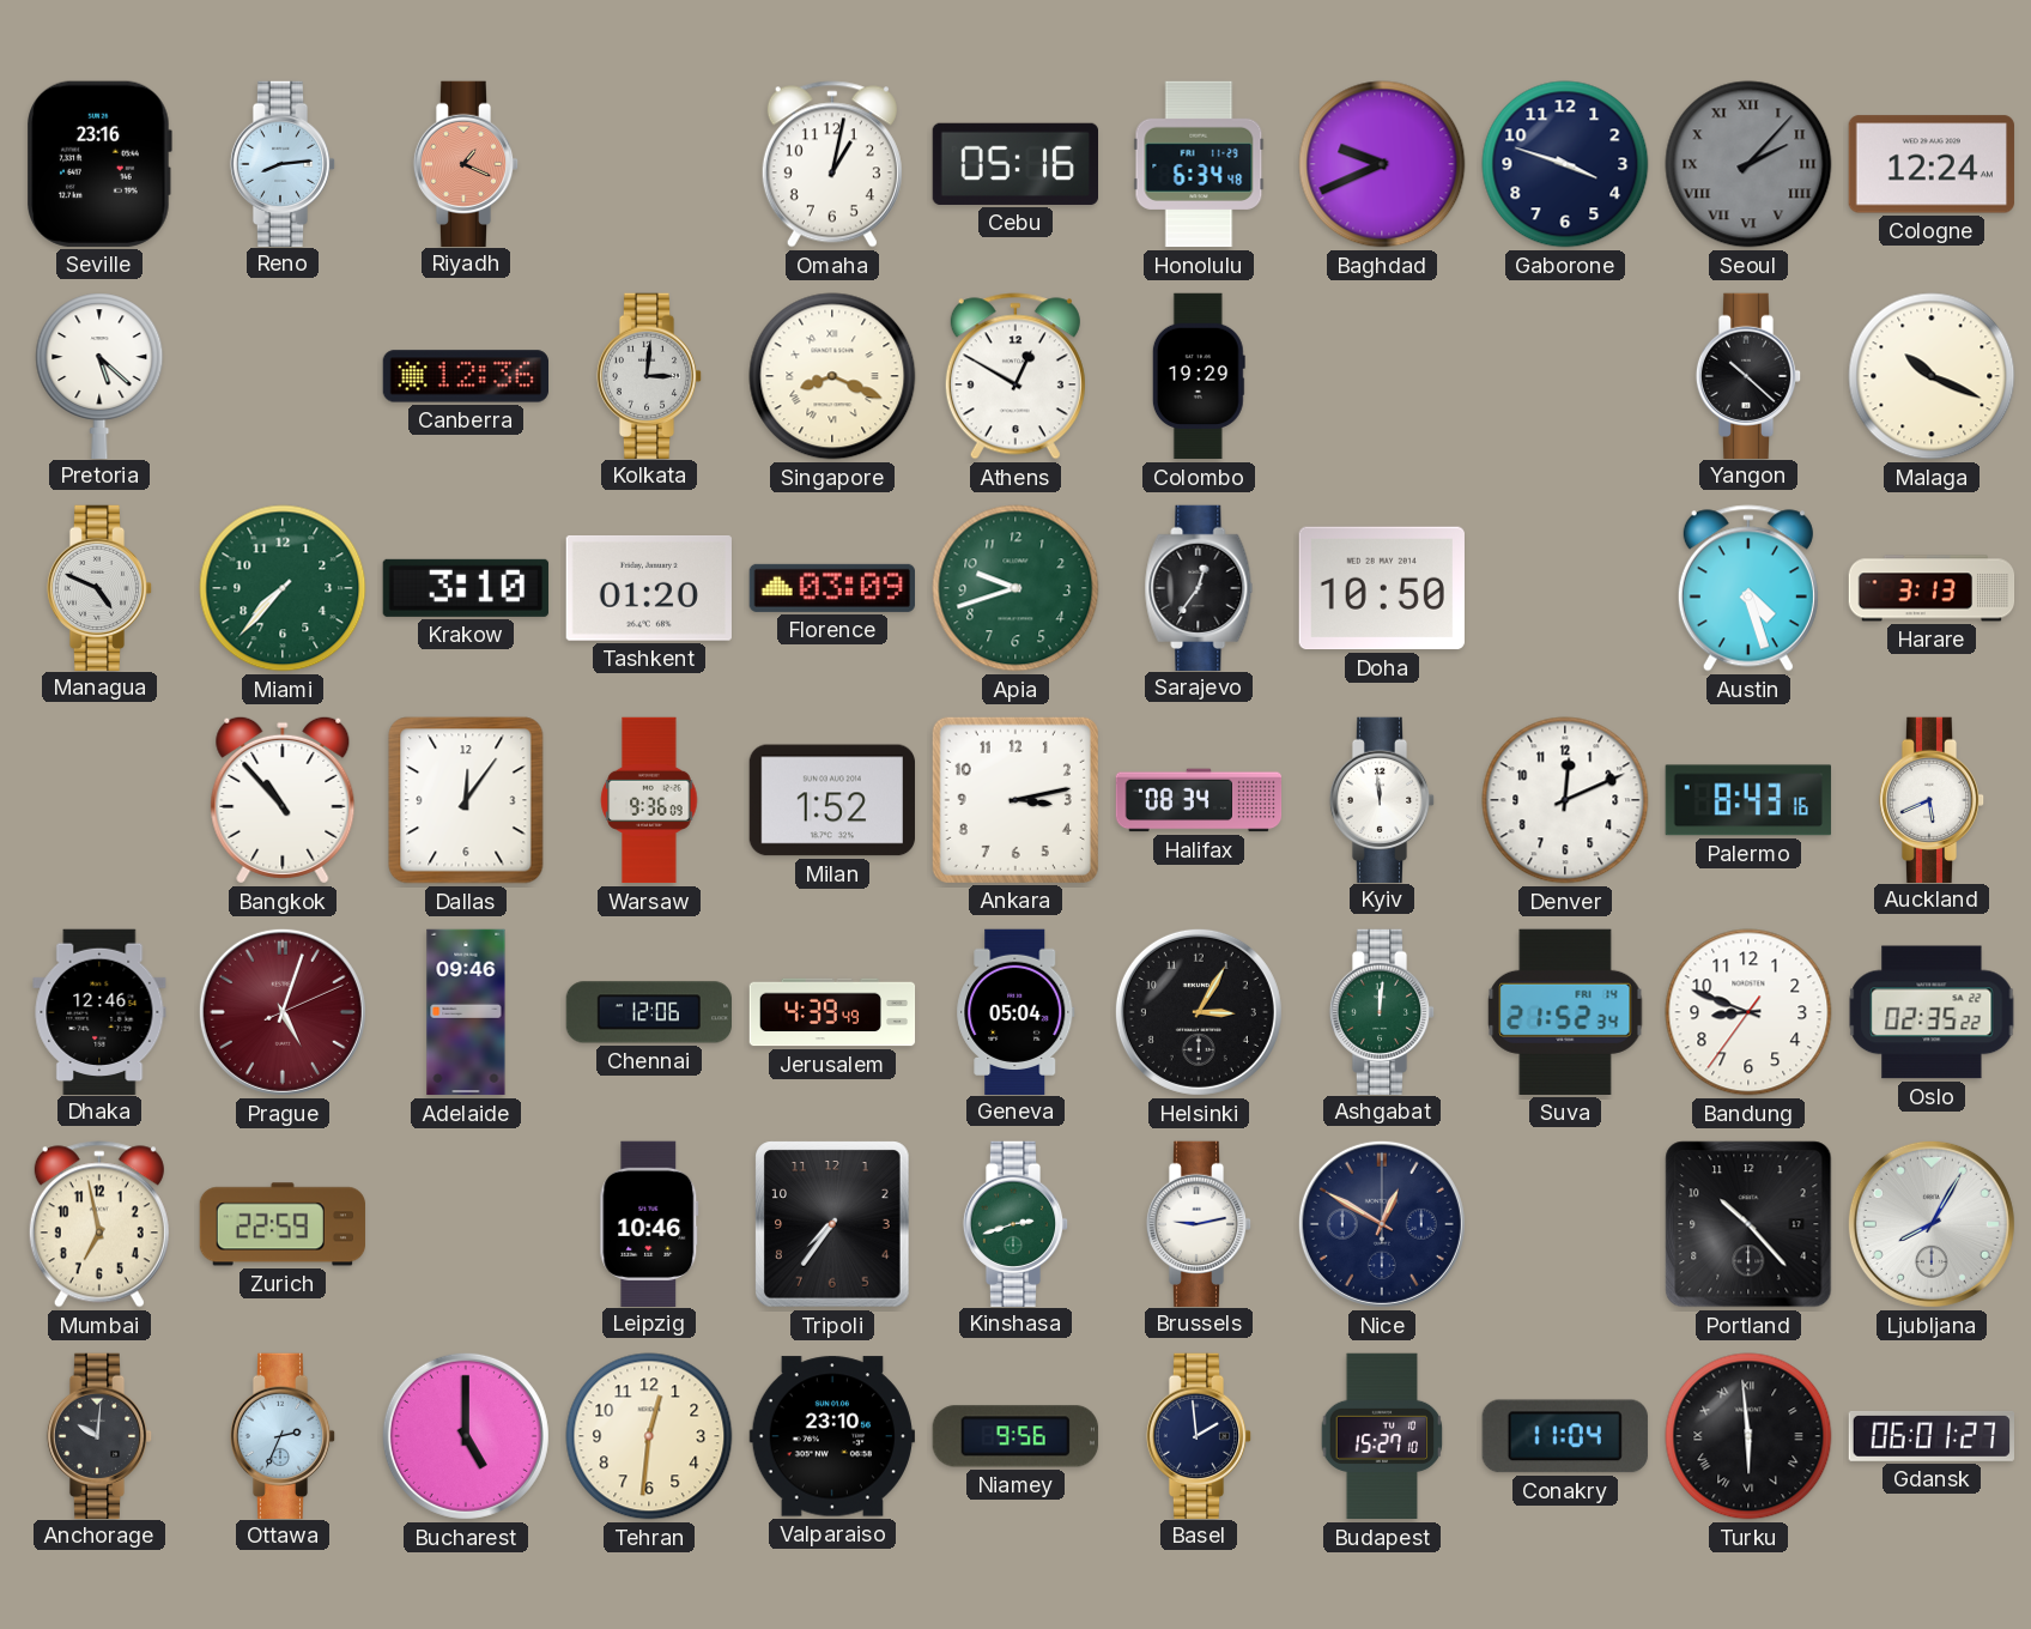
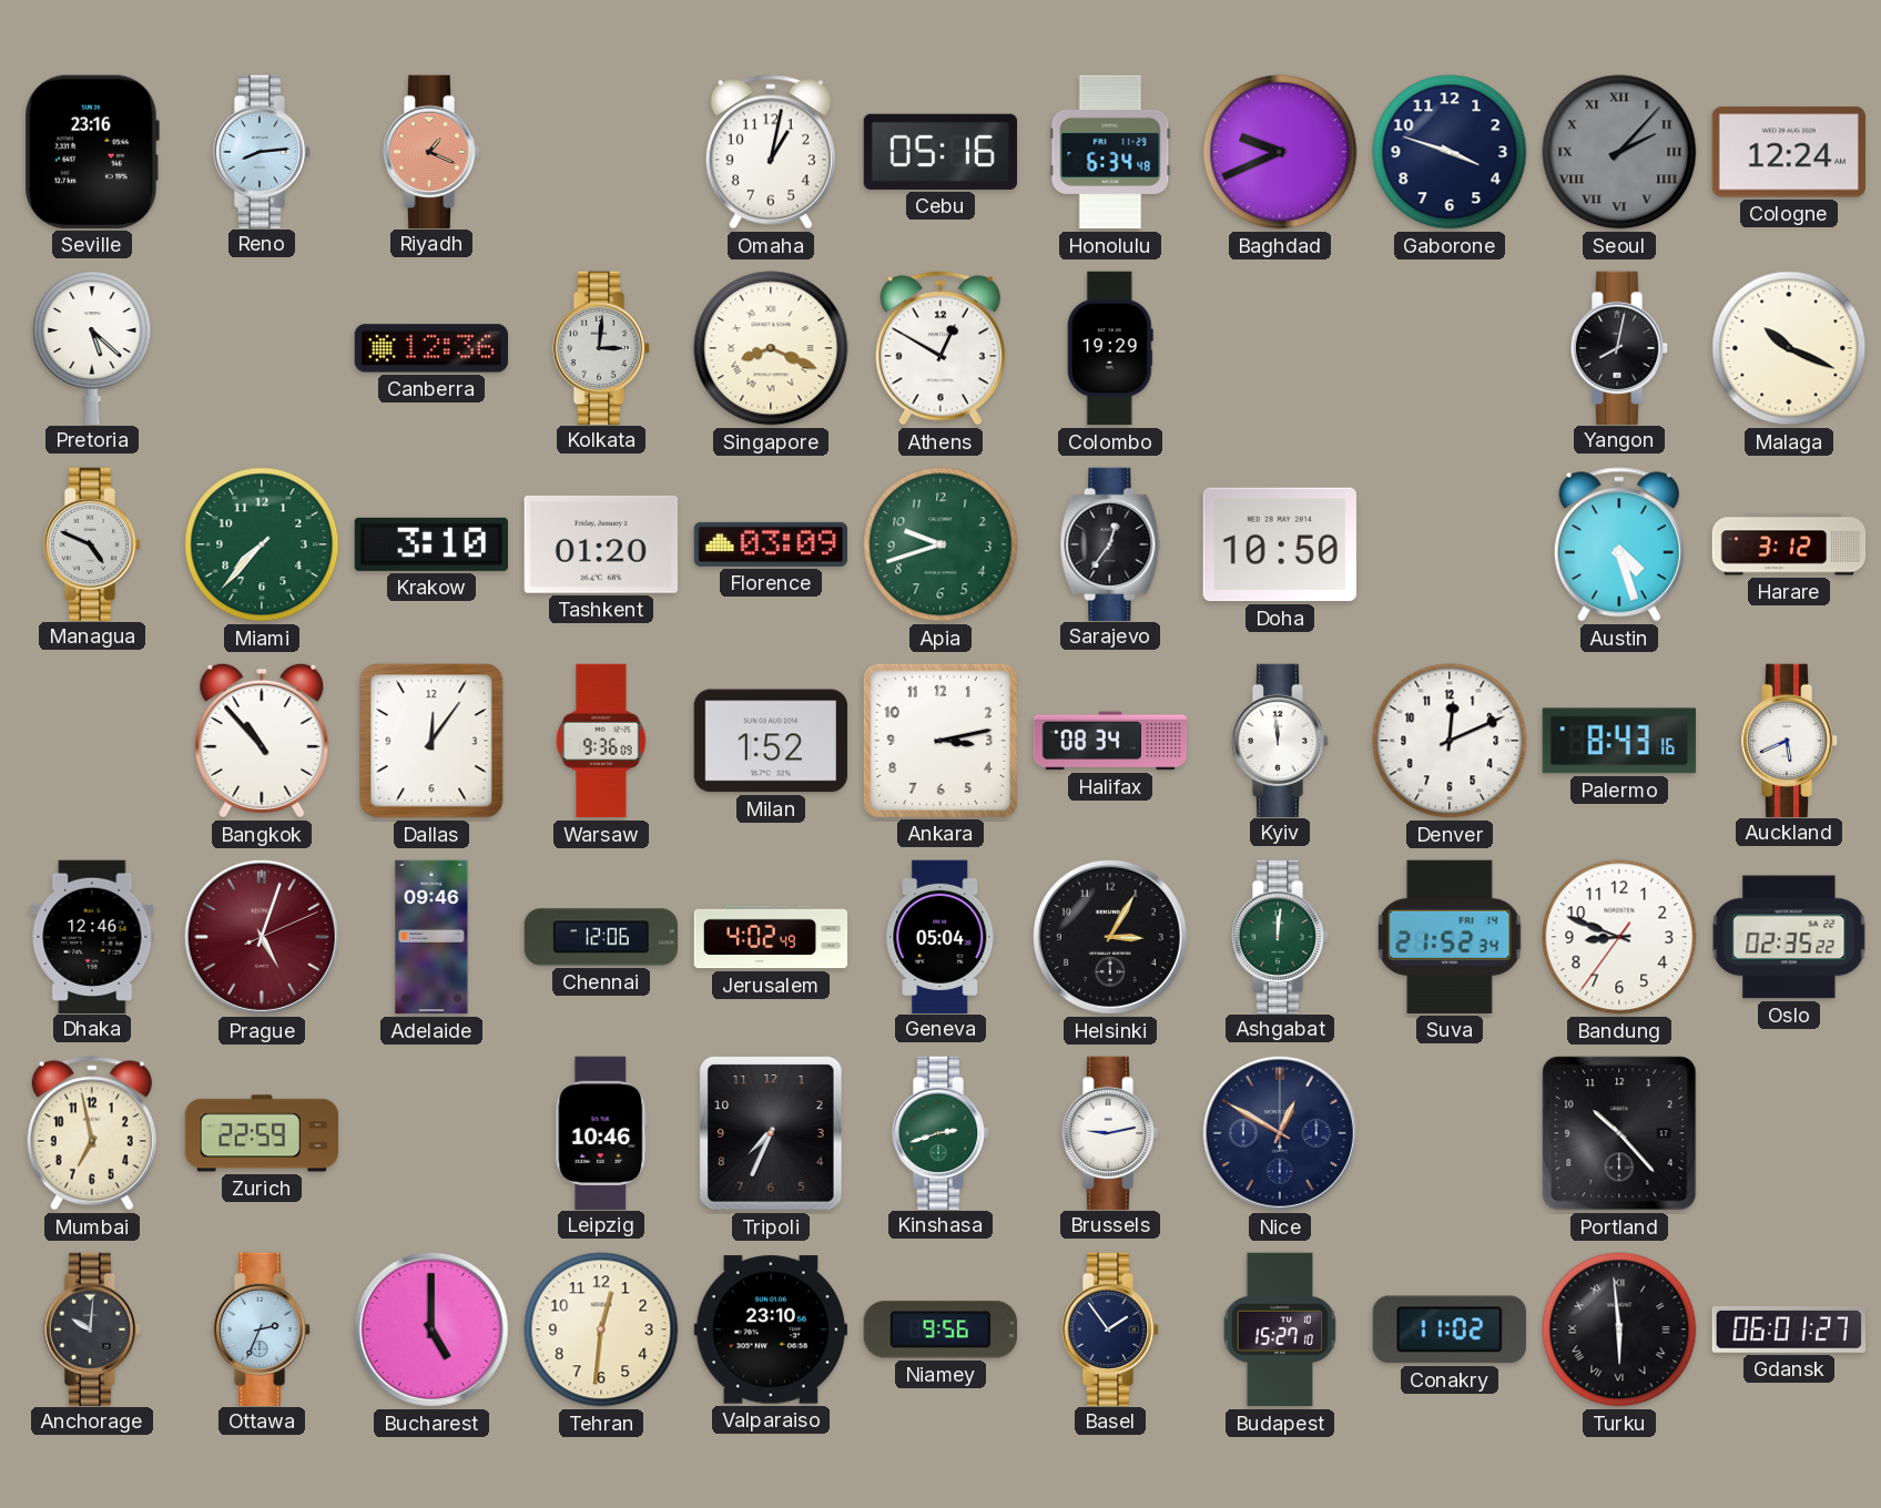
Yangon: 10:22 -> 8:02
Harare: 3:13 -> 3:12
Jerusalem: 4:39 -> 4:02
Tripoli: 7:36 -> 7:34
Ljubljana: 8:05 -> none
Basel: 1:59 -> 1:54
Conakry: 11:04 -> 11:02
